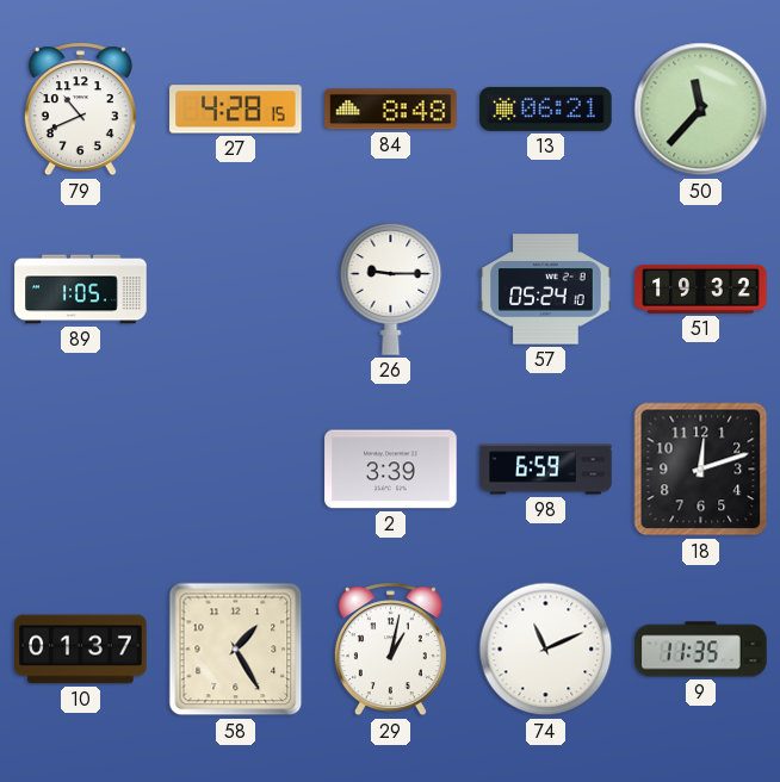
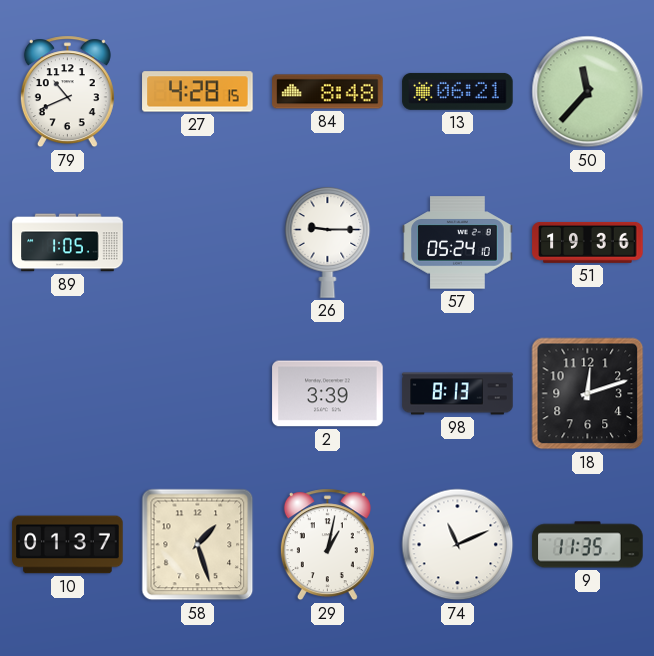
51: 19:32 -> 19:36
98: 6:59 -> 8:13
58: 1:25 -> 1:27
